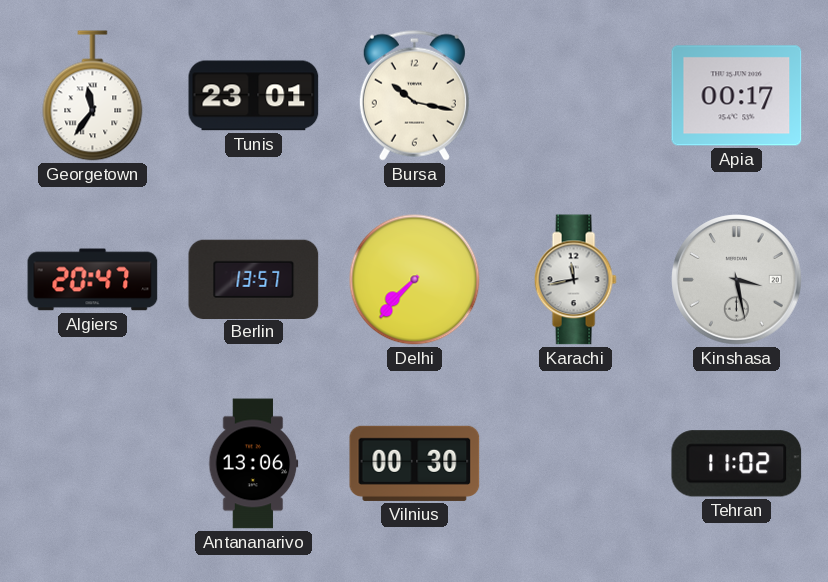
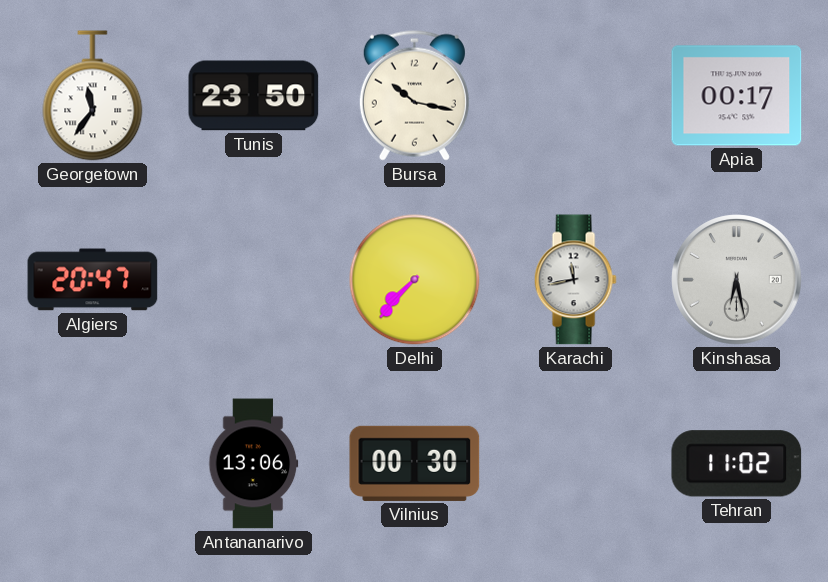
Tunis: 23:01 -> 23:50
Berlin: 13:57 -> none
Kinshasa: 3:28 -> 6:28
